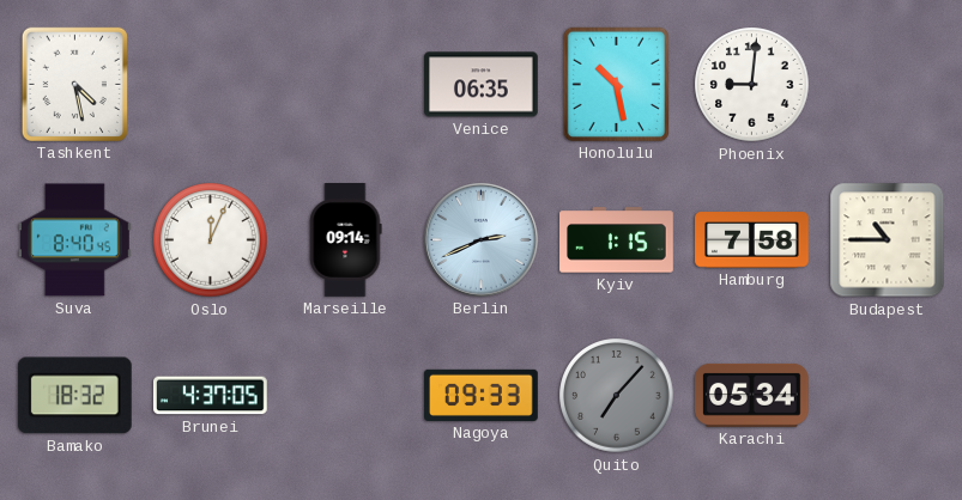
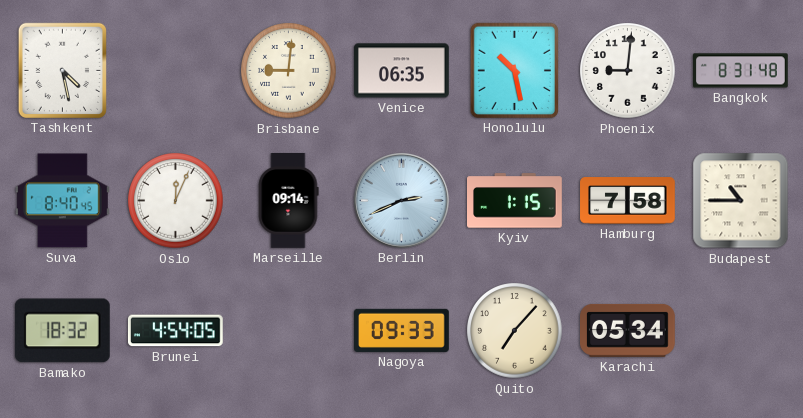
Brisbane: none -> 9:01
Bangkok: none -> 8:31
Brunei: 4:37 -> 4:54
Quito dial: grey -> cream
